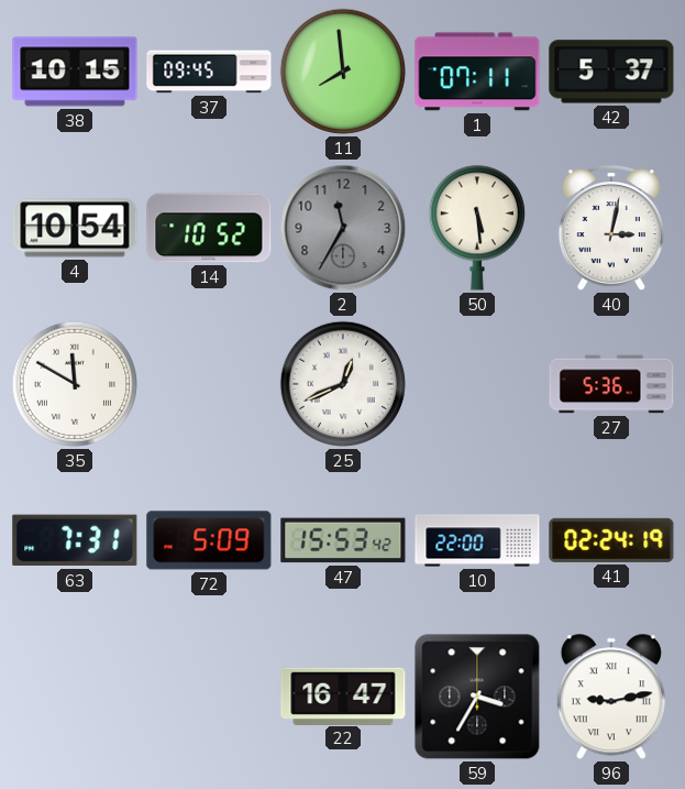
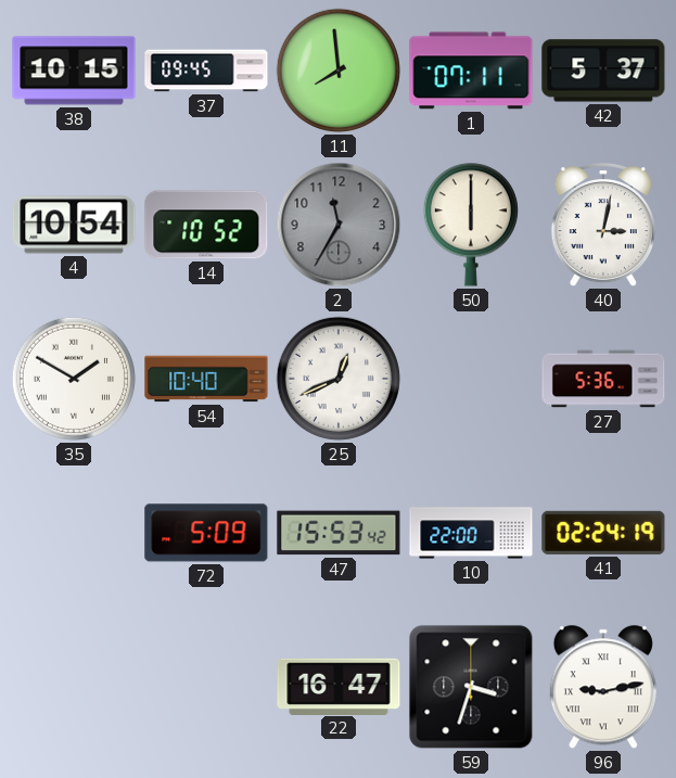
50: 5:29 -> 6:00
35: 11:50 -> 1:50
54: none -> 10:40
63: 7:31 -> none
59: 3:35 -> 3:33
